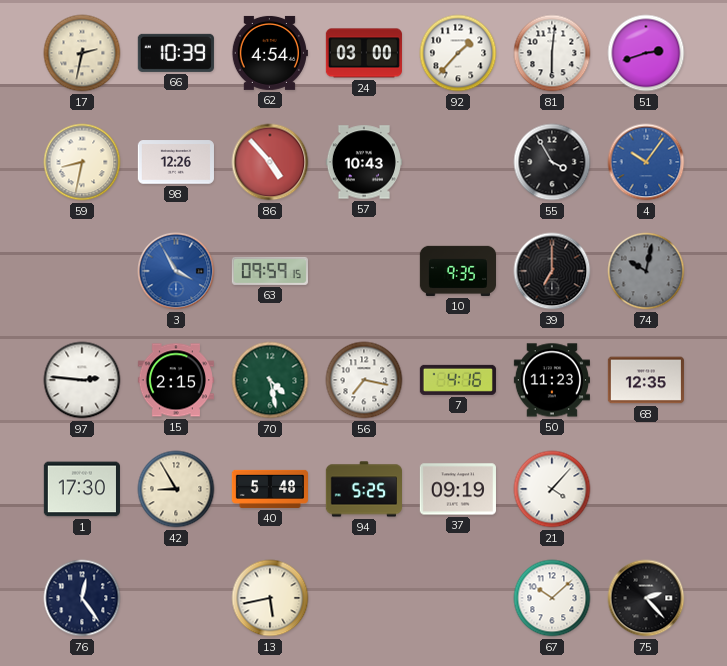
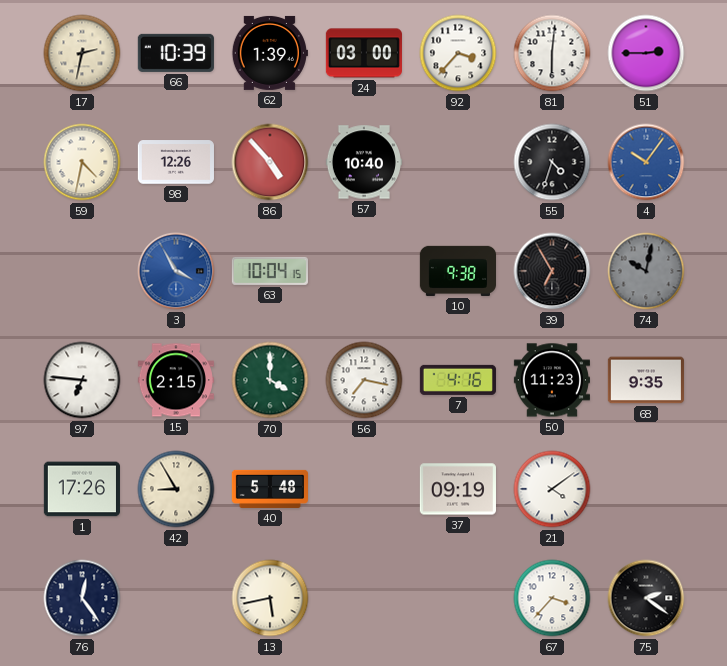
62: 4:54 -> 1:39
92: 1:37 -> 3:37
51: 2:42 -> 2:45
59: 8:32 -> 4:32
57: 10:43 -> 10:40
55: 3:55 -> 4:33
63: 09:59 -> 10:04
10: 9:35 -> 9:38
39: 7:00 -> 6:55
97: 2:46 -> 6:46
70: 4:28 -> 4:00
68: 12:35 -> 9:35
1: 17:30 -> 17:26
94: 5:25 -> none
21: 4:07 -> 4:09
67: 10:08 -> 3:37
75: 2:23 -> 2:21
